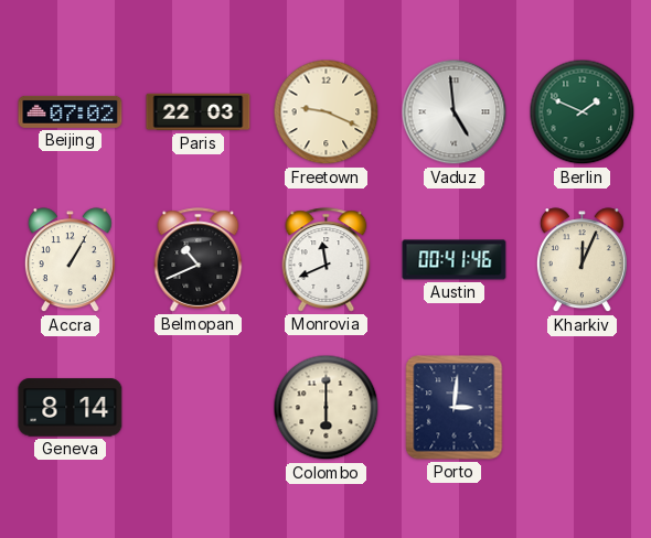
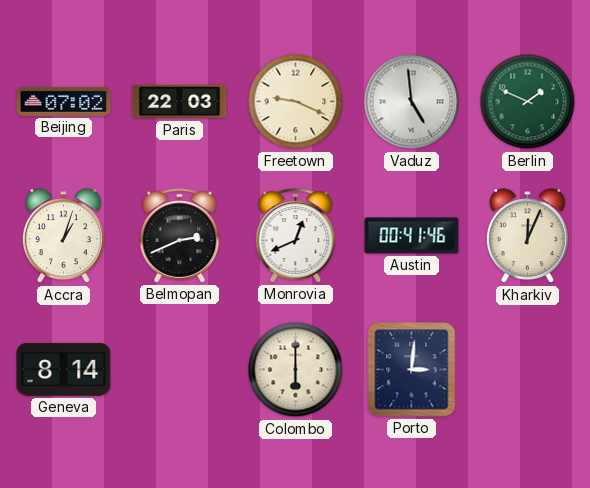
Accra: 1:05 -> 1:03
Belmopan: 10:41 -> 2:41
Monrovia: 11:41 -> 12:41
